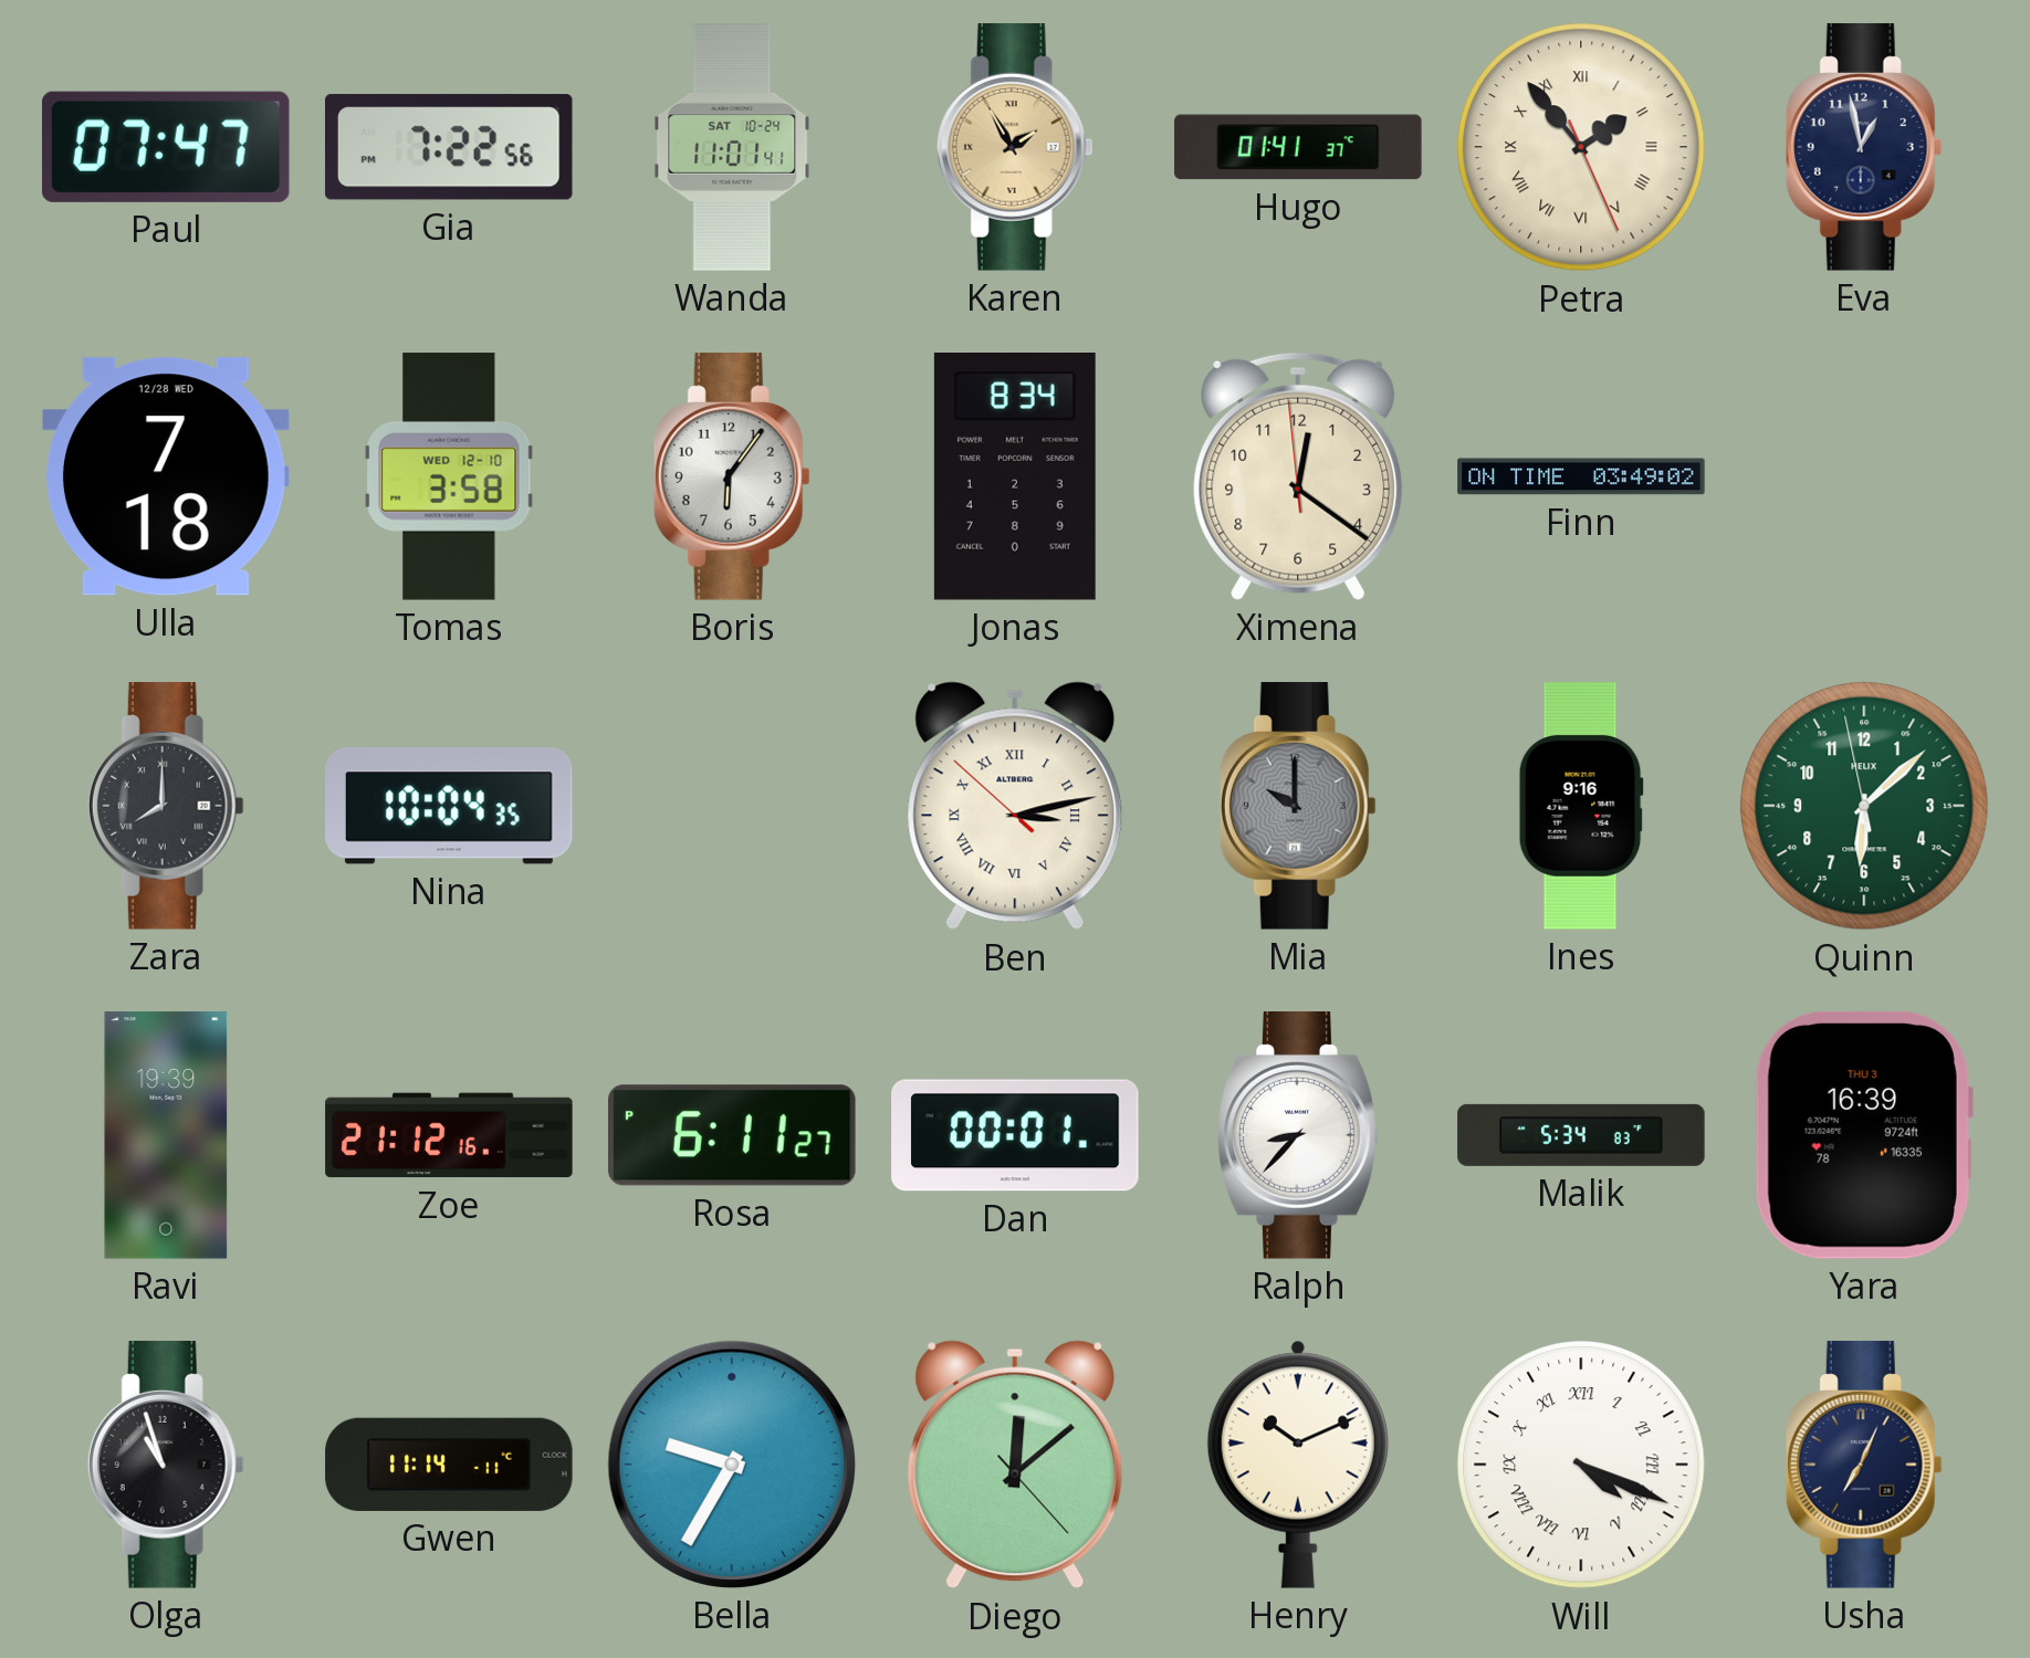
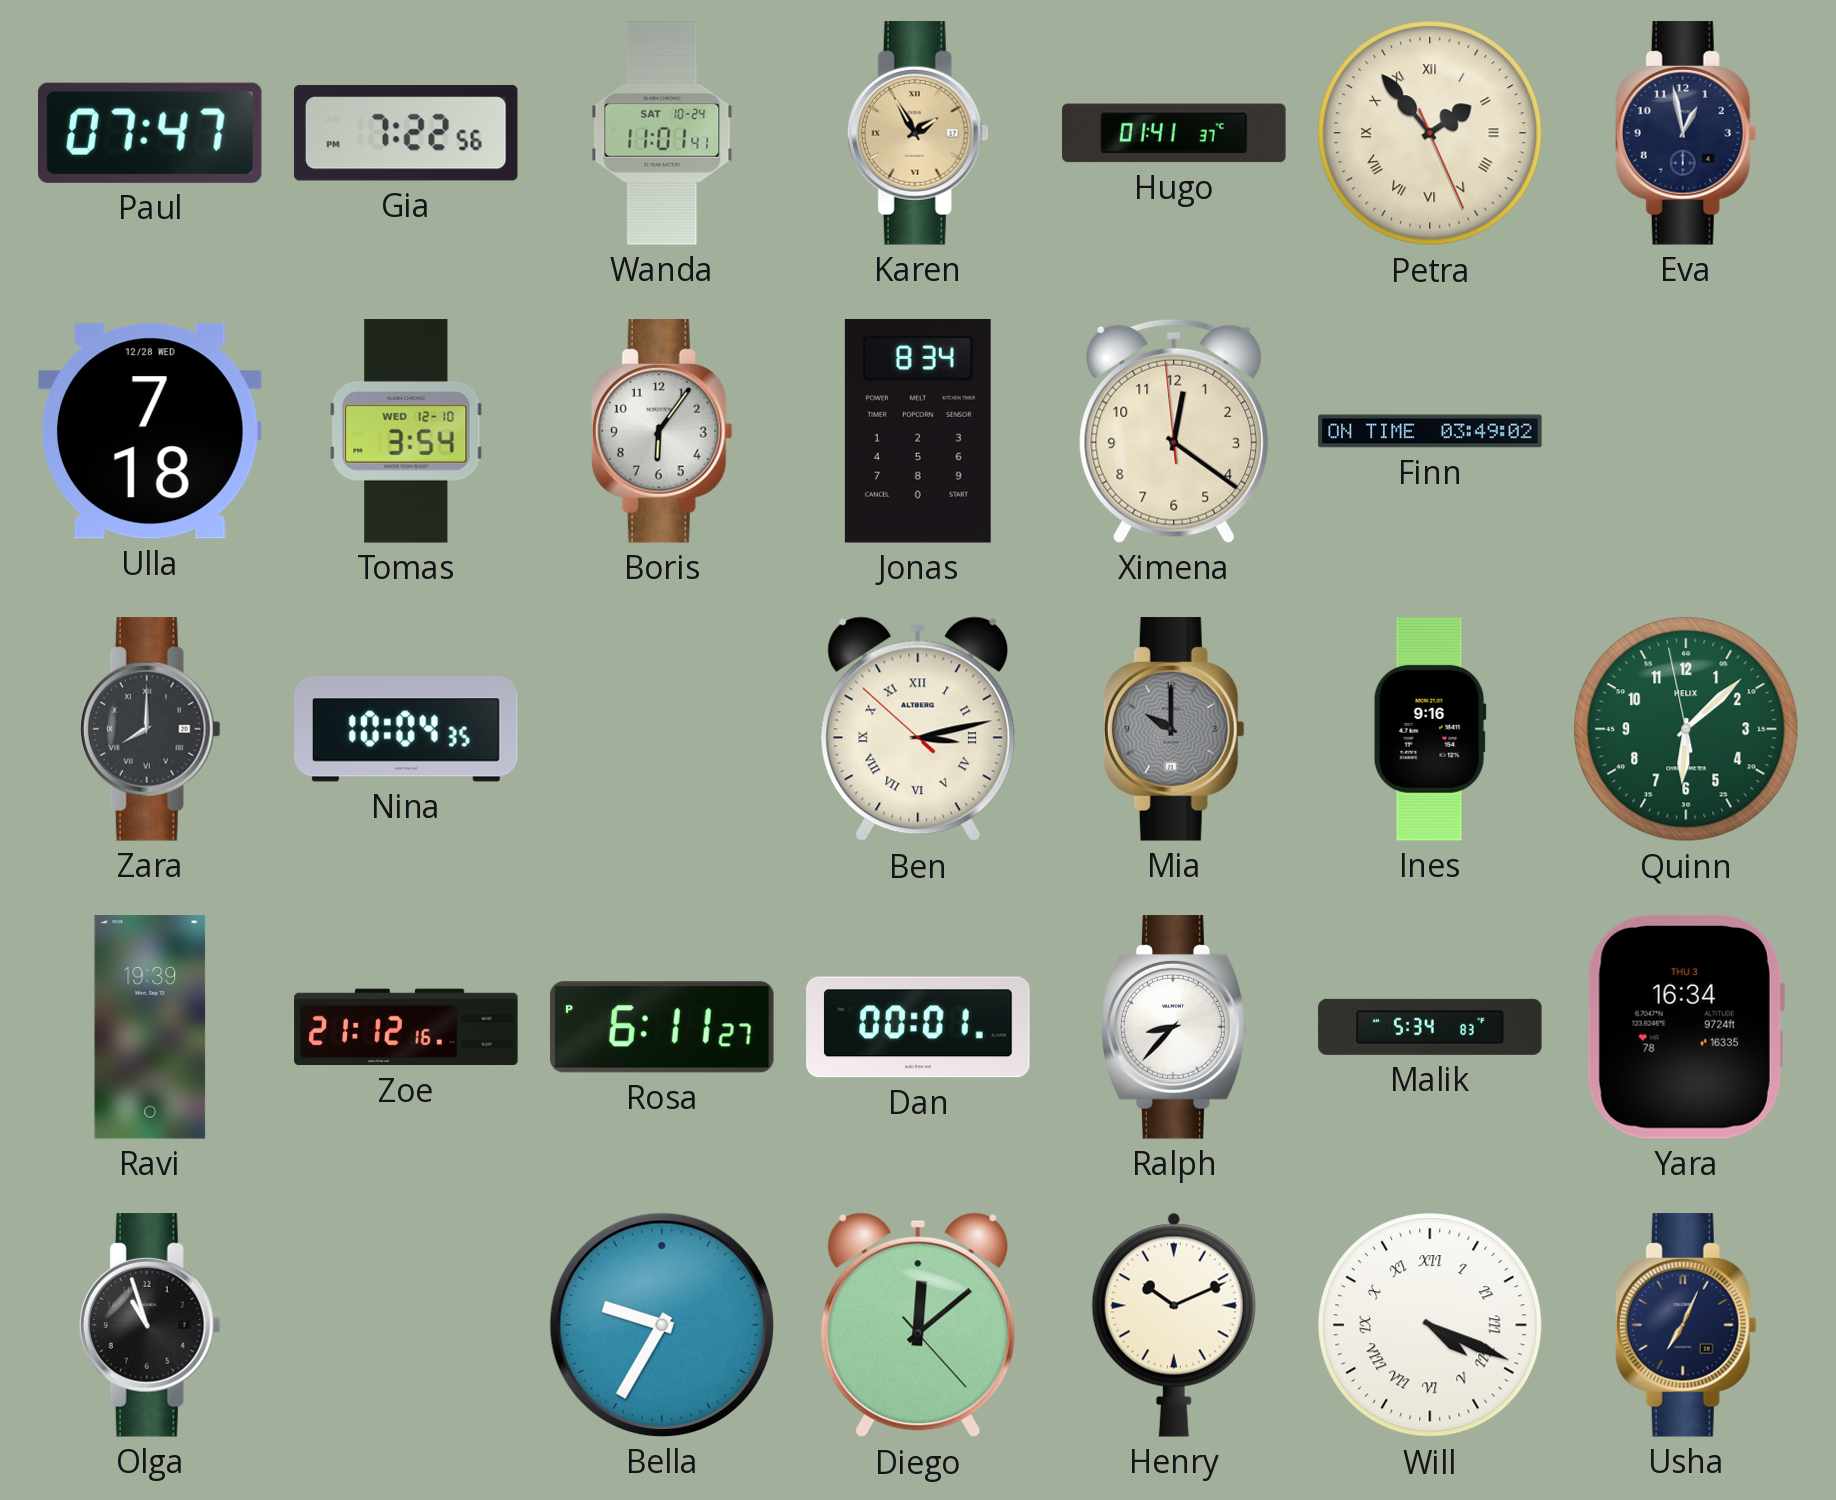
Tomas: 3:58 -> 3:54
Yara: 16:39 -> 16:34
Gwen: 11:14 -> none
